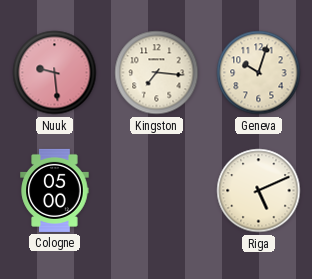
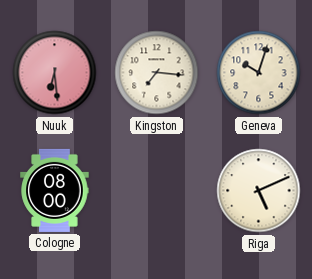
Nuuk: 9:29 -> 6:29
Cologne: 05:00 -> 08:00
